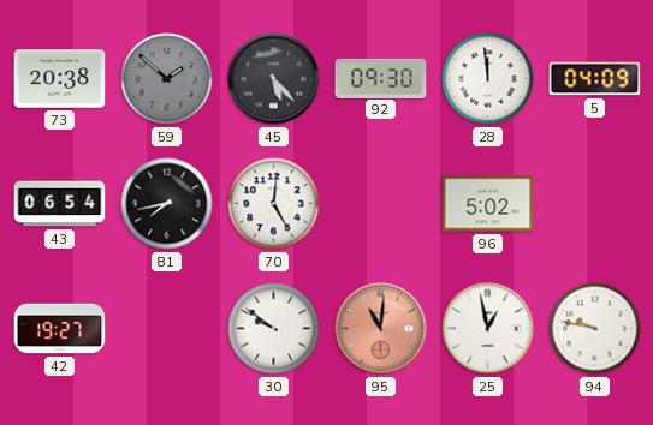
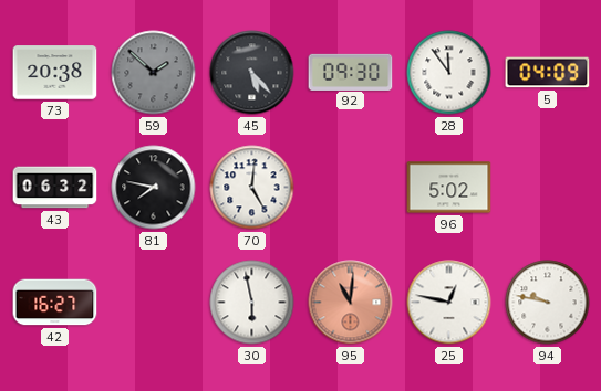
28: 11:59 -> 11:54
43: 06:54 -> 06:32
81: 7:43 -> 7:47
42: 19:27 -> 16:27
30: 9:51 -> 5:58
25: 12:58 -> 12:47
